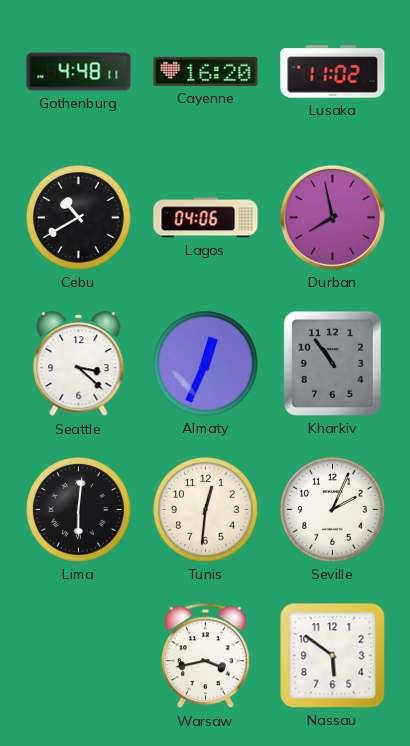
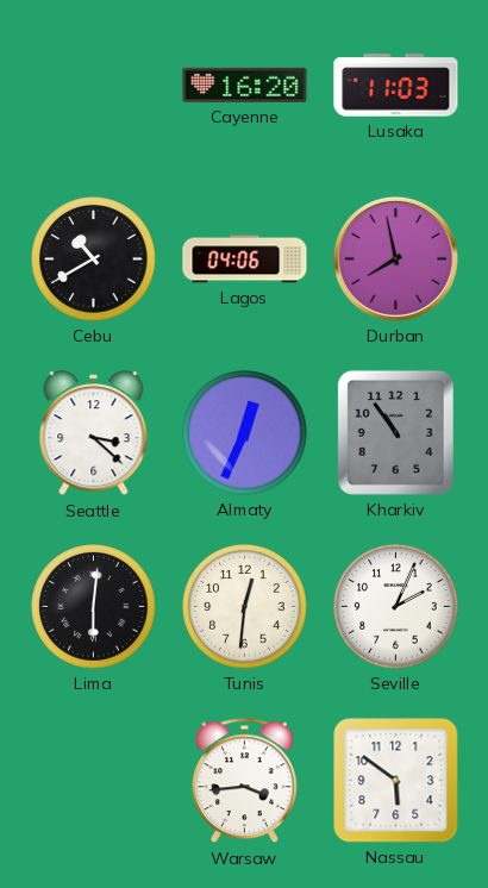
Gothenburg: 4:48 -> none
Lusaka: 11:02 -> 11:03
Warsaw: 3:43 -> 3:44
